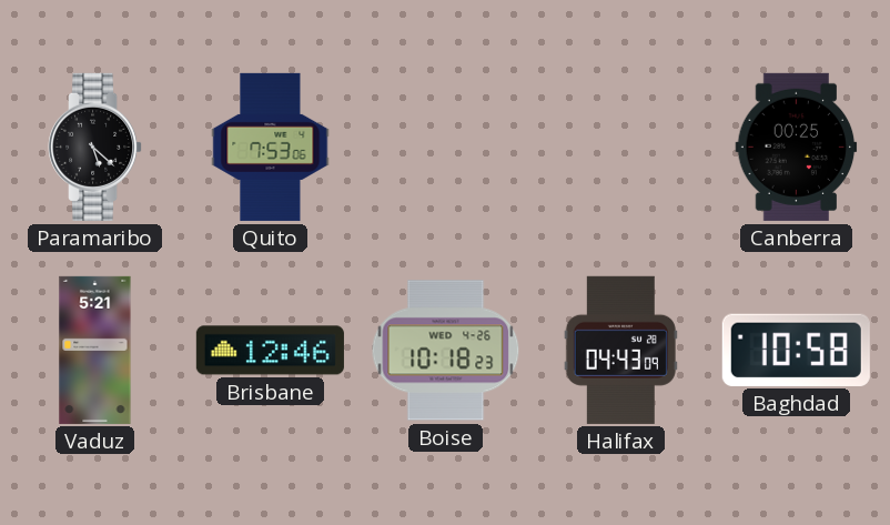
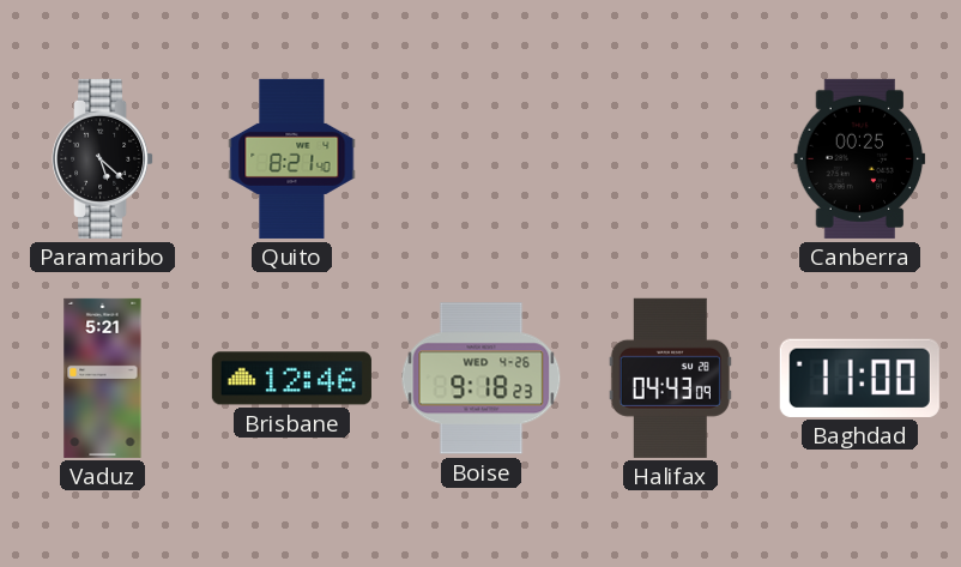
Quito: 7:53 -> 8:21
Boise: 10:18 -> 9:18
Baghdad: 10:58 -> 11:00
